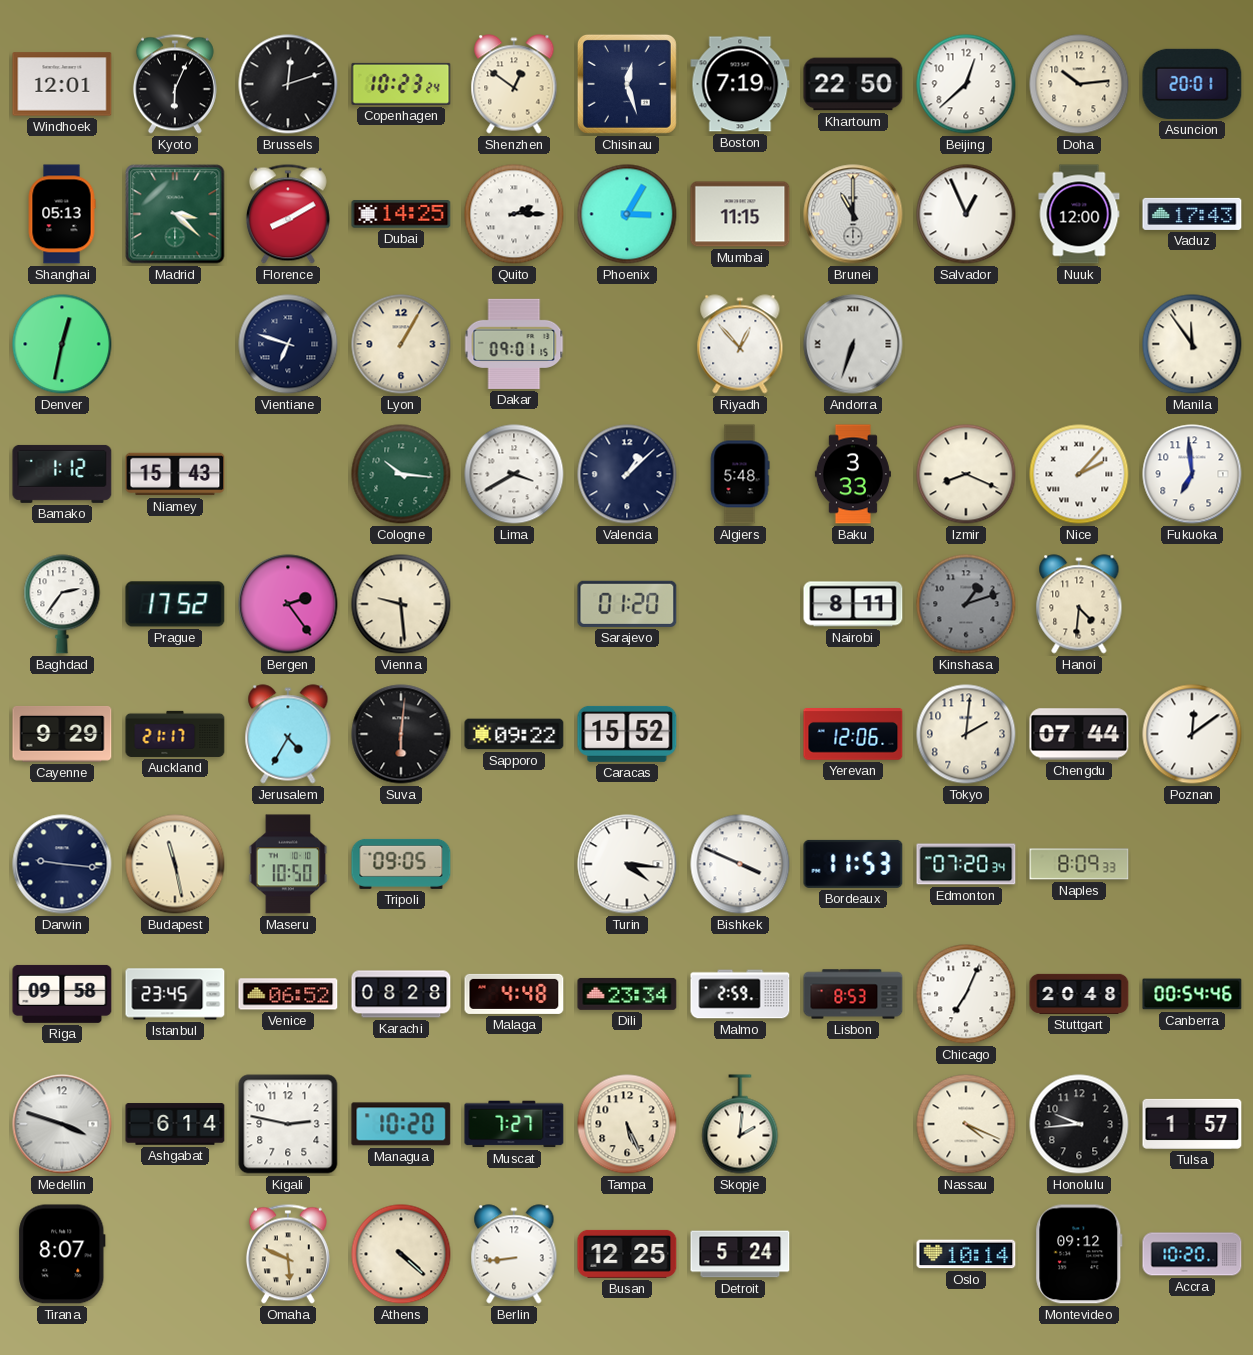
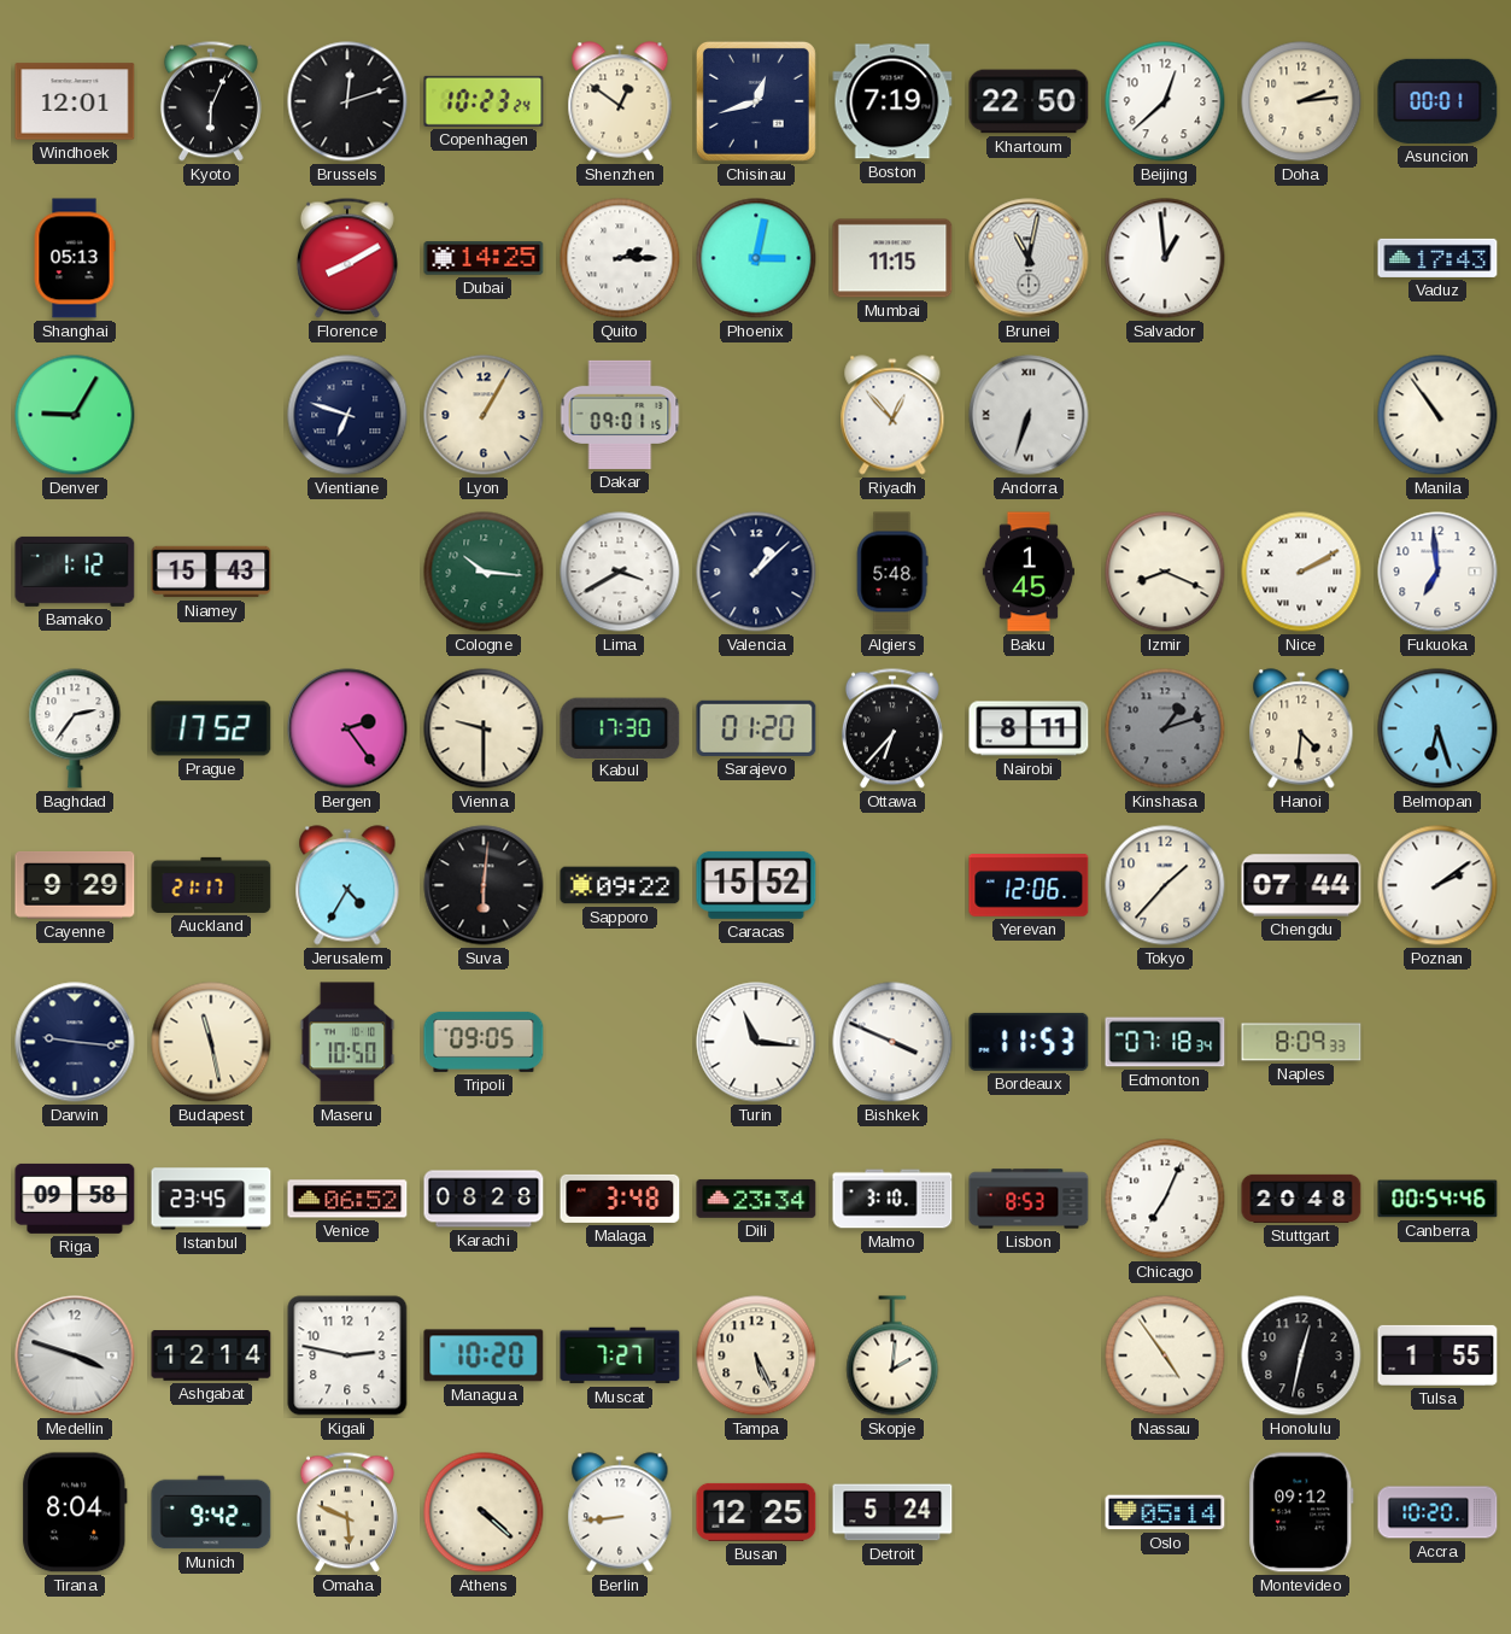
Chisinau: 12:27 -> 12:42
Doha: 10:14 -> 2:14
Asuncion: 20:01 -> 00:01
Madrid: 3:22 -> none
Phoenix: 3:05 -> 3:02
Brunei: 11:00 -> 11:02
Salvador: 12:56 -> 12:59
Nuuk: 12:00 -> none
Denver: 12:32 -> 9:05
Manila: 11:54 -> 10:54
Baku: 3:33 -> 1:45
Nice: 2:07 -> 2:10
Vienna: 9:29 -> 9:30
Kabul: none -> 17:30
Ottawa: none -> 6:37
Belmopan: none -> 6:27
Tokyo: 2:01 -> 1:37
Poznan: 12:09 -> 2:09
Turin: 4:16 -> 11:16
Edmonton: 07:20 -> 07:18
Malaga: 4:48 -> 3:48
Malmo: 2:59 -> 3:10
Ashgabat: 6:14 -> 12:14
Nassau: 4:19 -> 4:54
Honolulu: 9:44 -> 12:32
Tulsa: 1:57 -> 1:55
Tirana: 8:07 -> 8:04
Munich: none -> 9:42
Oslo: 10:14 -> 05:14
